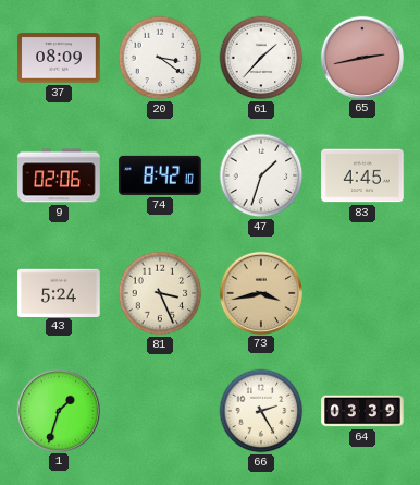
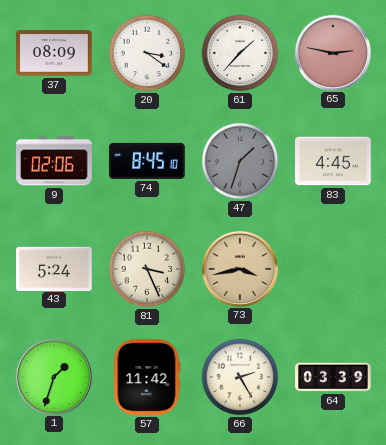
65: 2:43 -> 2:47
74: 8:42 -> 8:45
47 dial: white -> grey
57: none -> 11:42
